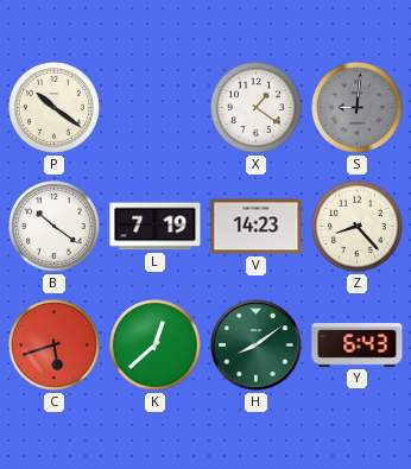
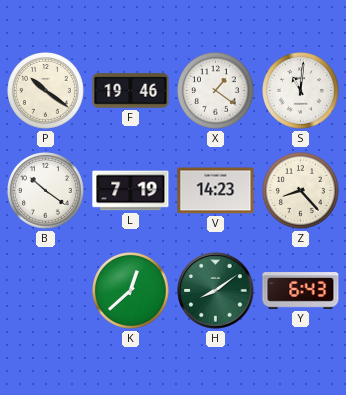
F: none -> 19:46
S: 9:01 -> 11:01
S dial: grey -> white
C: 5:42 -> none
